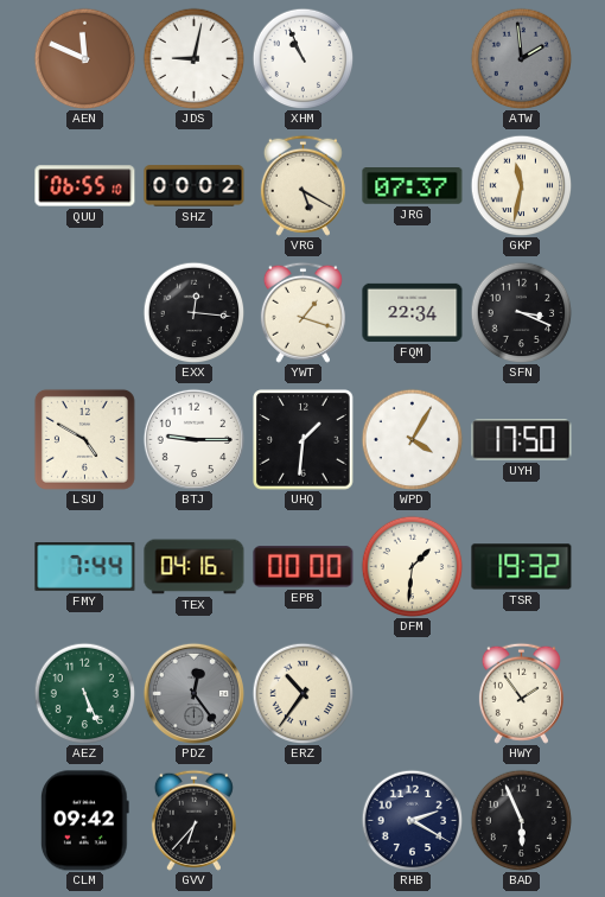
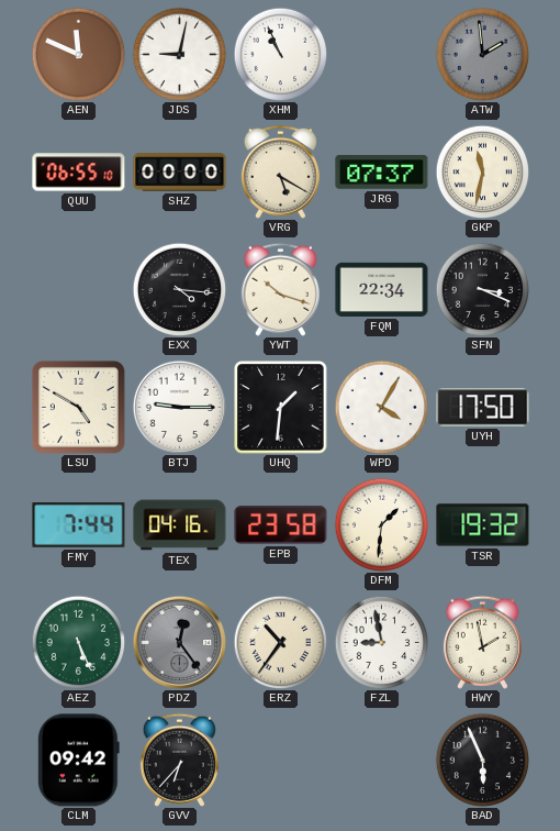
SHZ: 00:02 -> 00:00
EXX: 12:16 -> 4:16
YWT: 1:18 -> 10:18
EPB: 00:00 -> 23:58
FZL: none -> 8:58
HWY: 1:54 -> 1:58
RHB: 2:20 -> none
